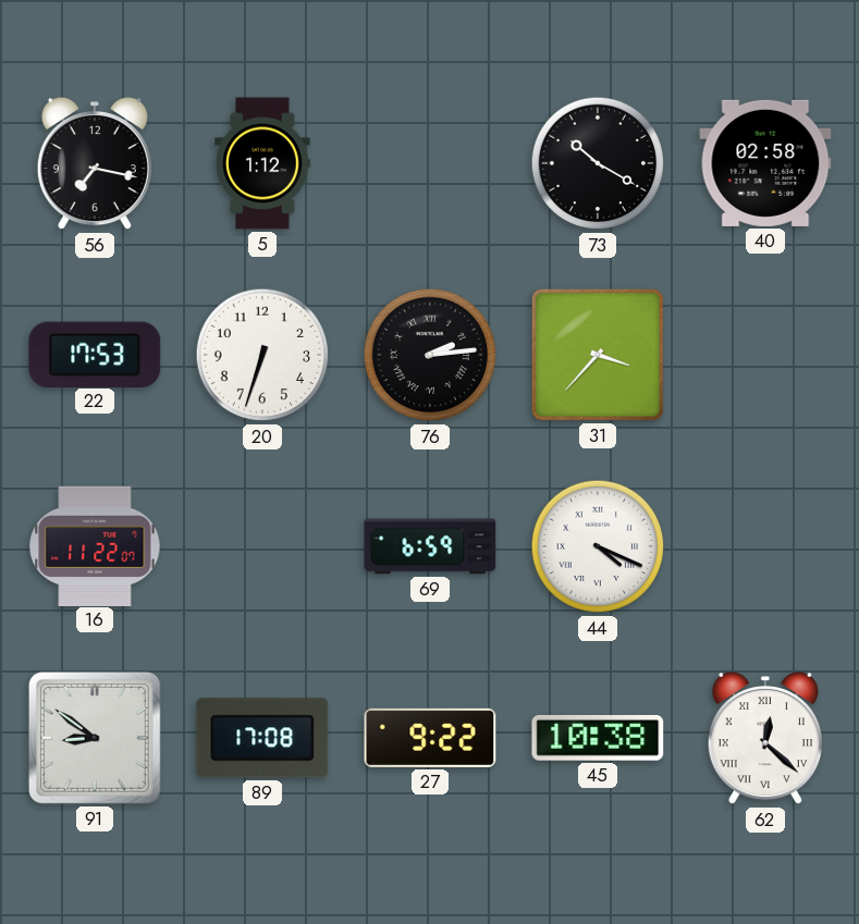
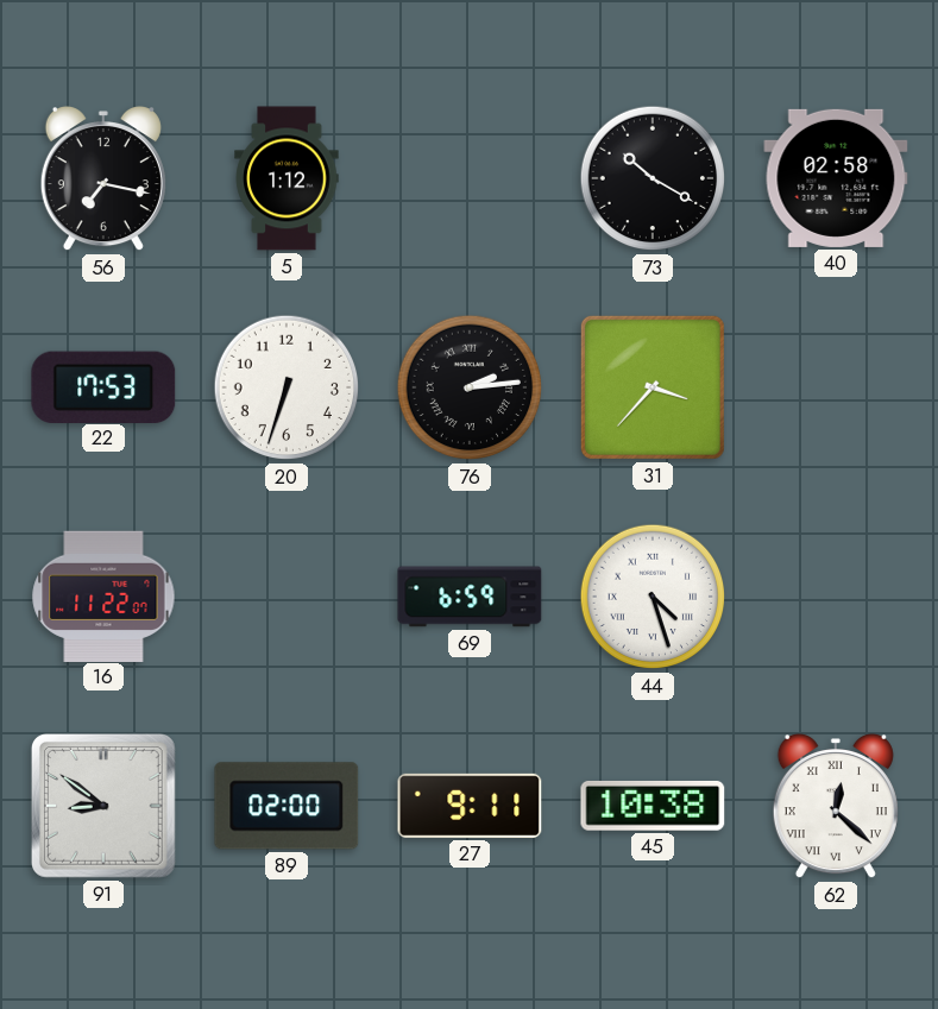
44: 4:19 -> 4:27
89: 17:08 -> 02:00
27: 9:22 -> 9:11
